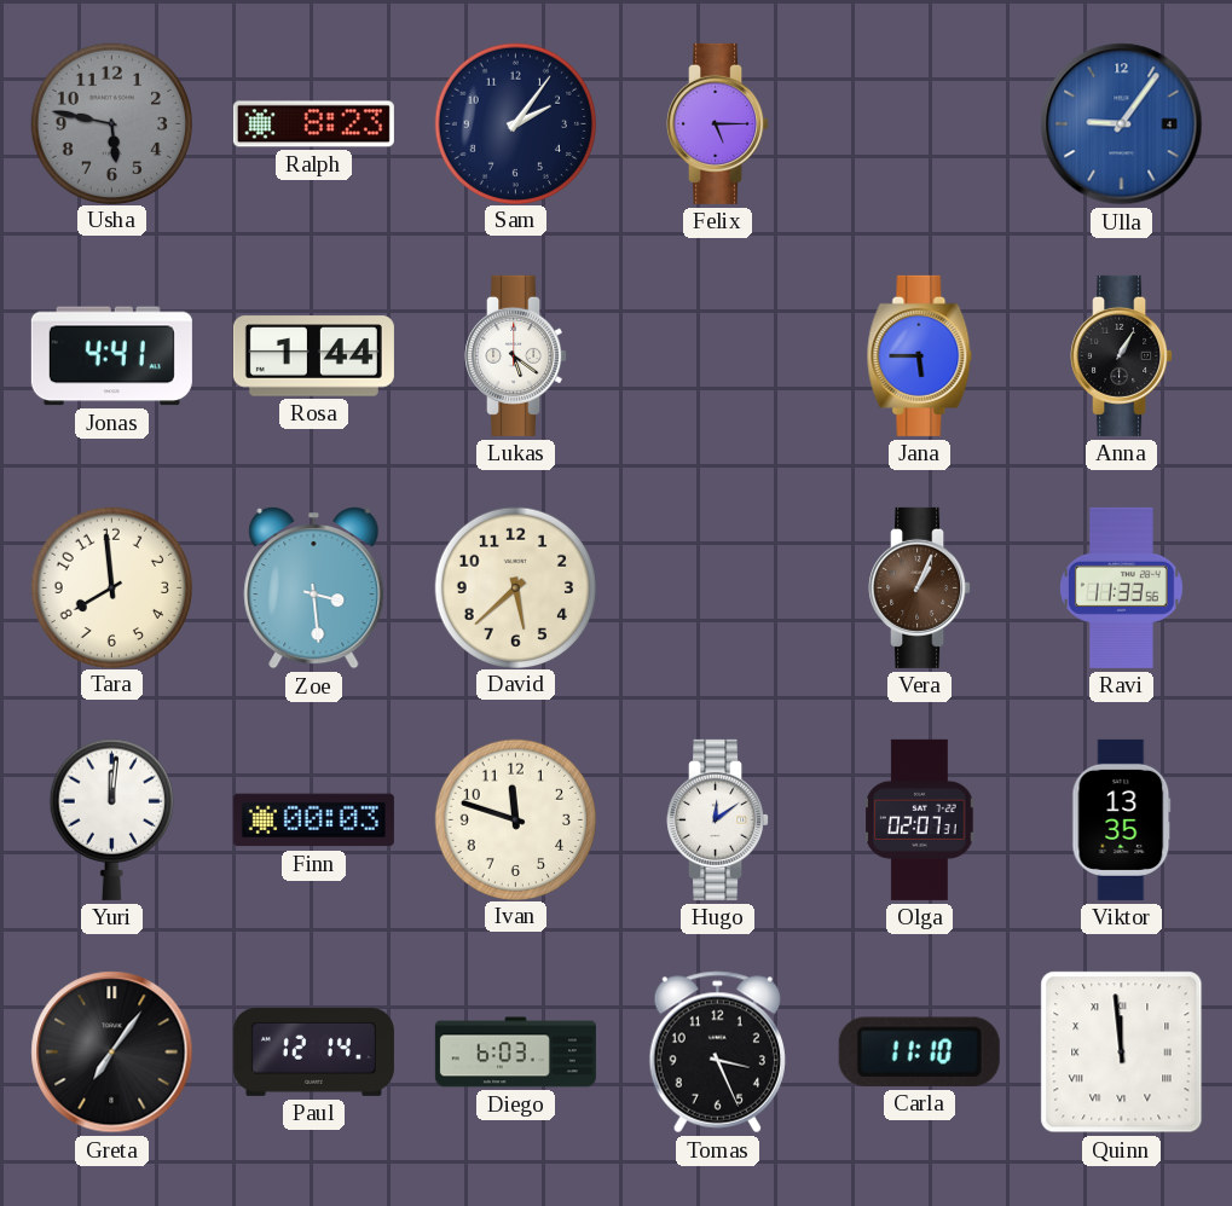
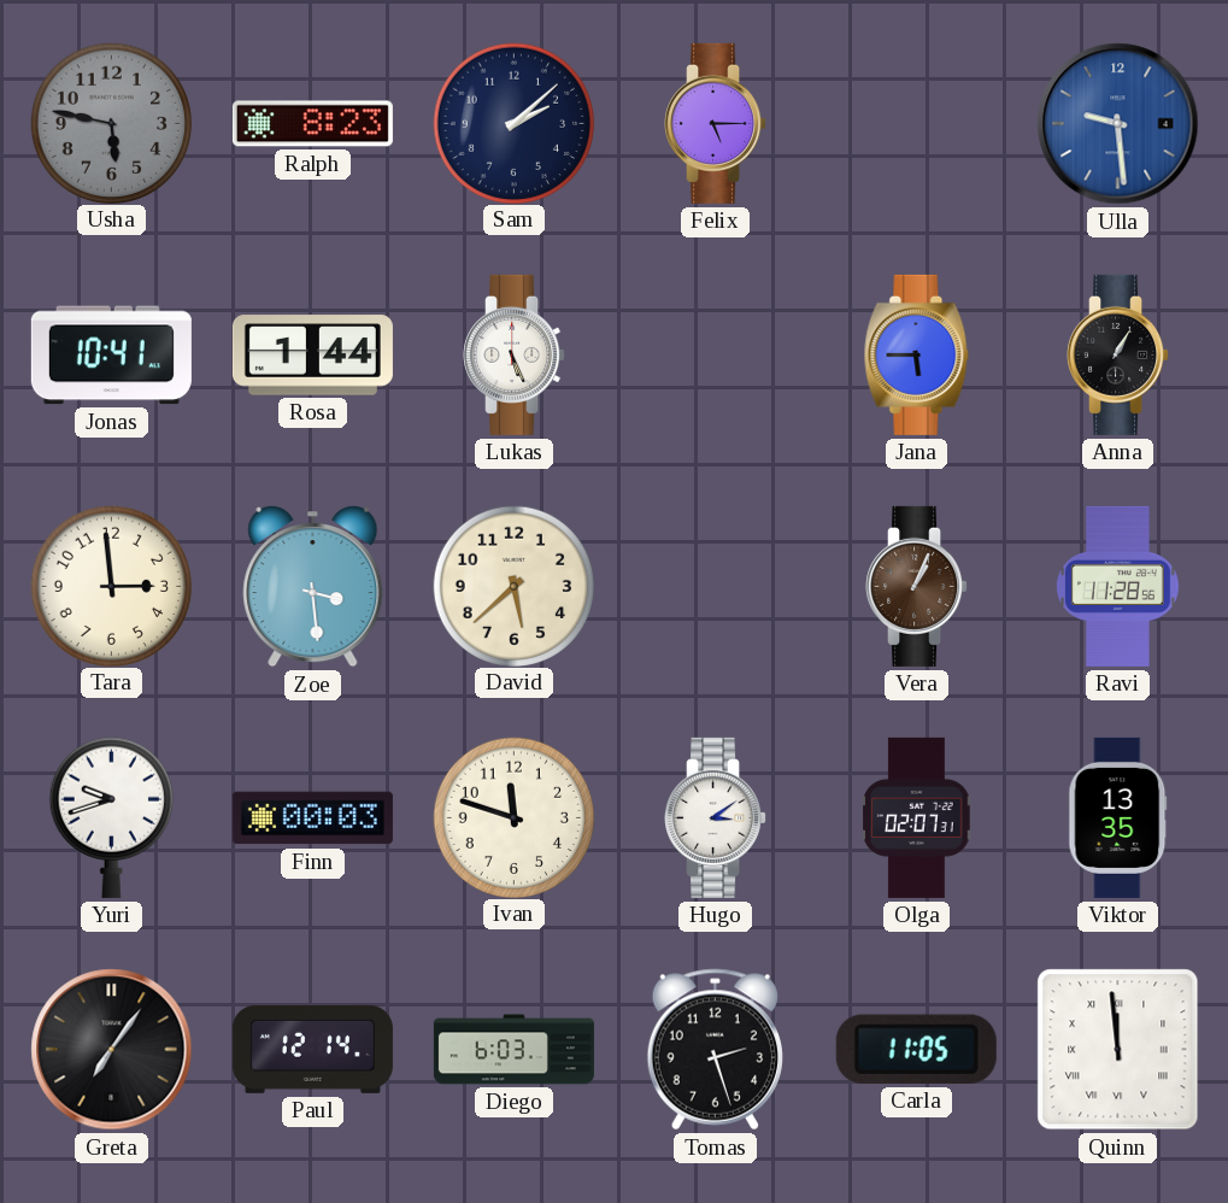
Sam: 2:06 -> 2:08
Ulla: 9:06 -> 9:29
Jonas: 4:41 -> 10:41
Lukas: 5:21 -> 5:26
Tara: 7:59 -> 2:59
Ravi: 11:33 -> 11:28
Yuri: 12:01 -> 9:42
Hugo: 12:09 -> 3:09
Tomas: 3:26 -> 2:27
Carla: 11:10 -> 11:05
